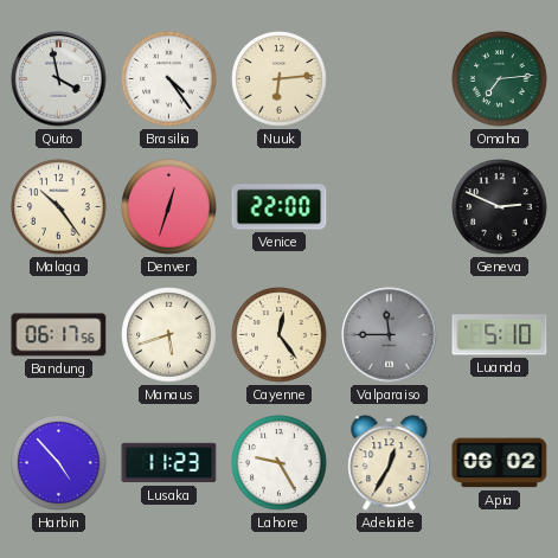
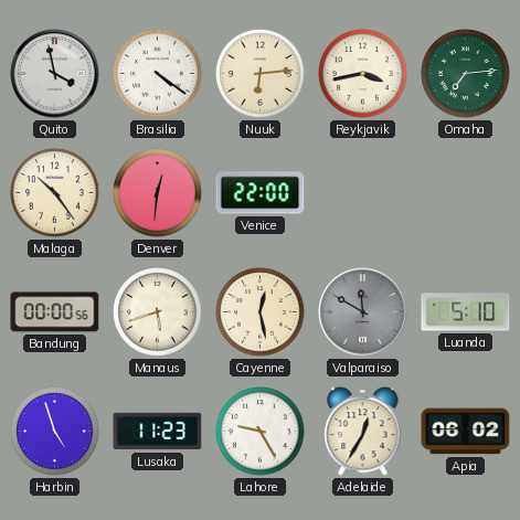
Brasilia: 4:24 -> 4:21
Reykjavik: none -> 3:43
Denver: 12:33 -> 12:31
Geneva: 2:49 -> none
Bandung: 06:17 -> 00:00
Cayenne: 12:24 -> 12:28
Valparaiso: 11:45 -> 11:50
Harbin: 4:53 -> 4:57
